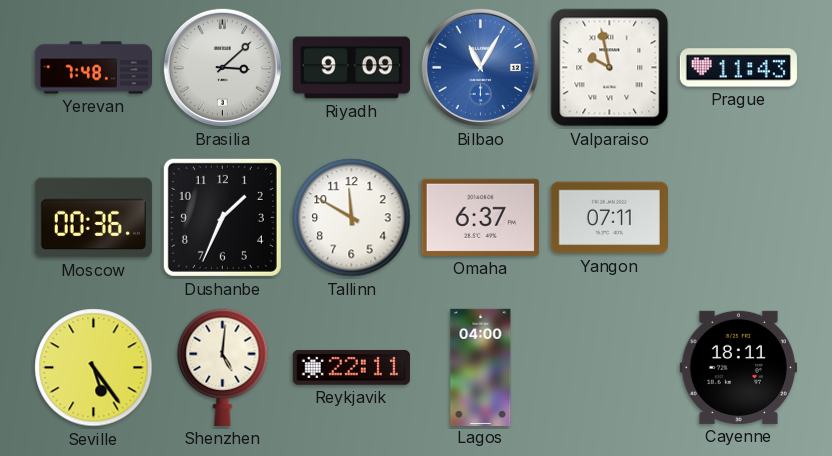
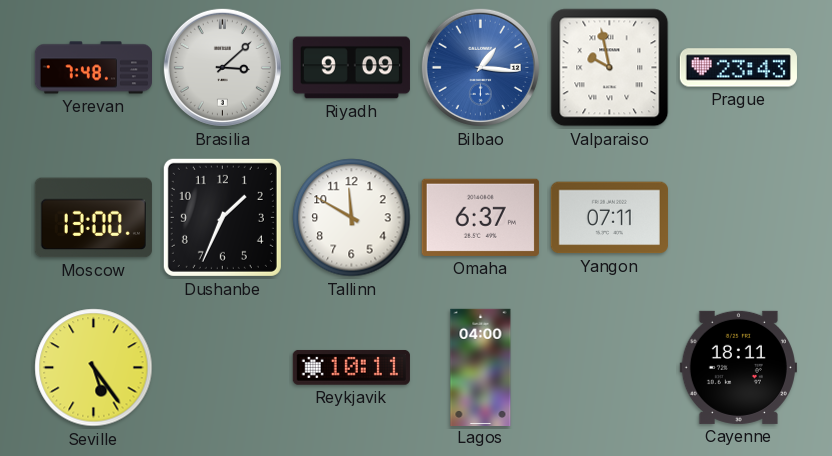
Bilbao: 11:05 -> 1:16
Prague: 11:43 -> 23:43
Moscow: 00:36 -> 13:00
Shenzhen: 5:01 -> none
Reykjavik: 22:11 -> 10:11
